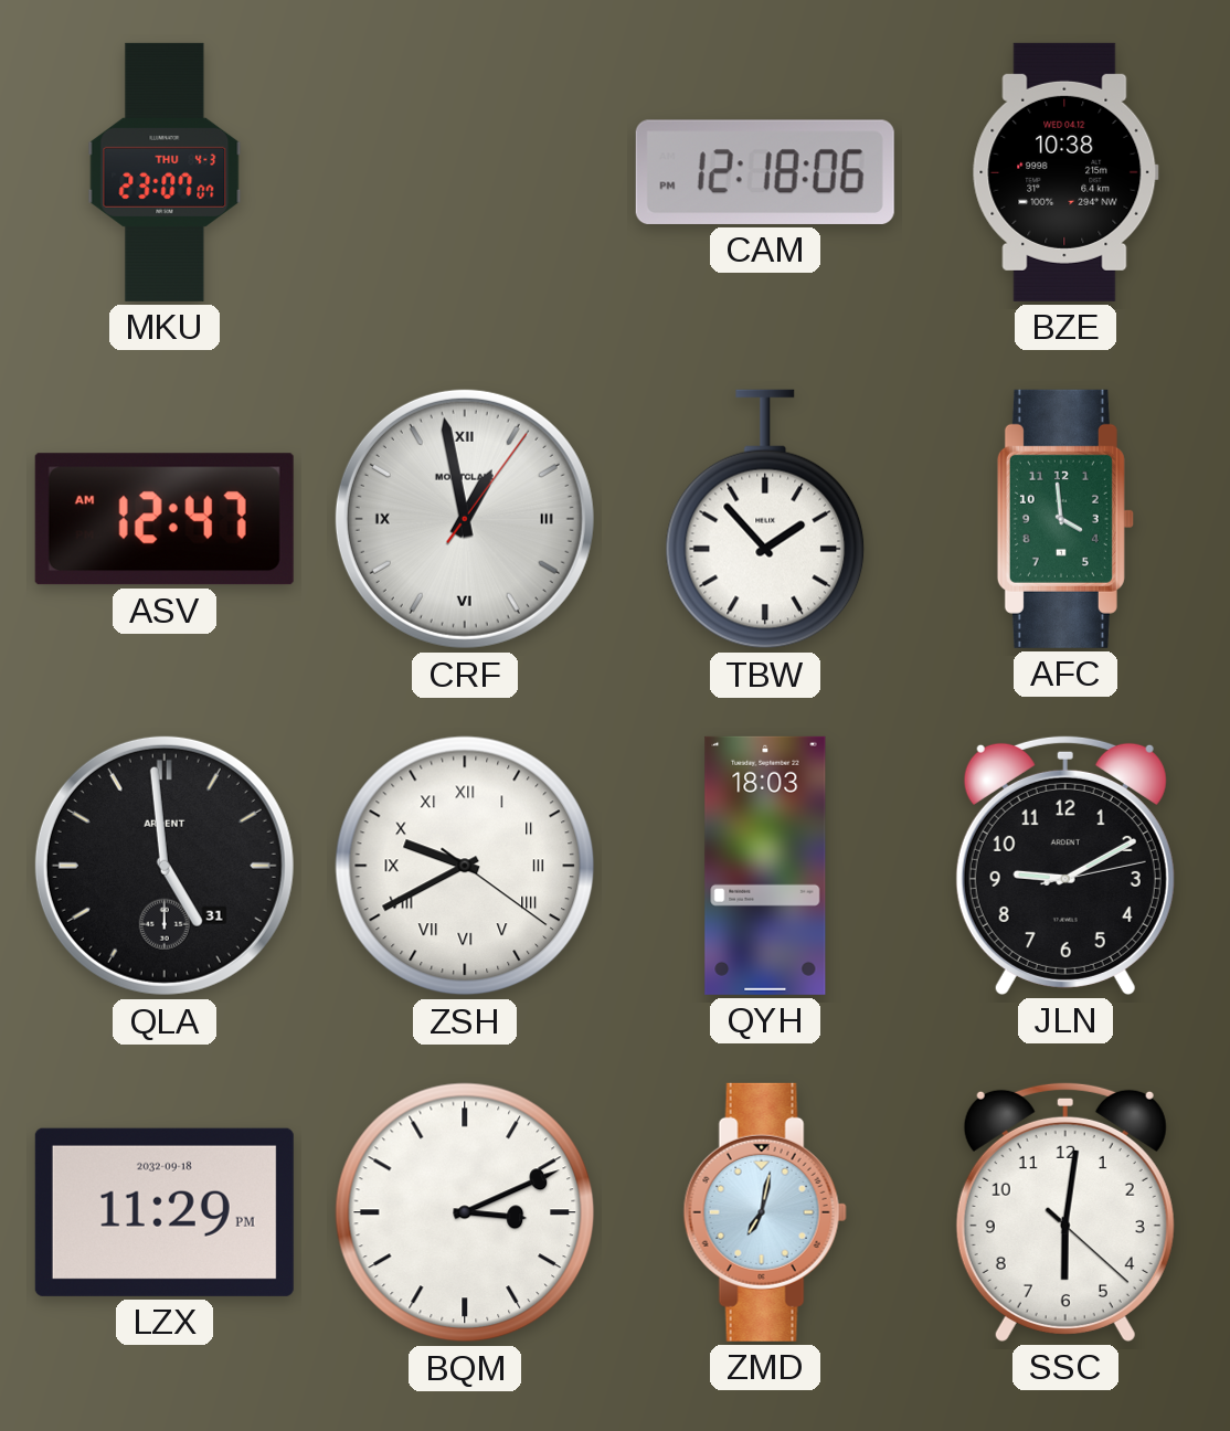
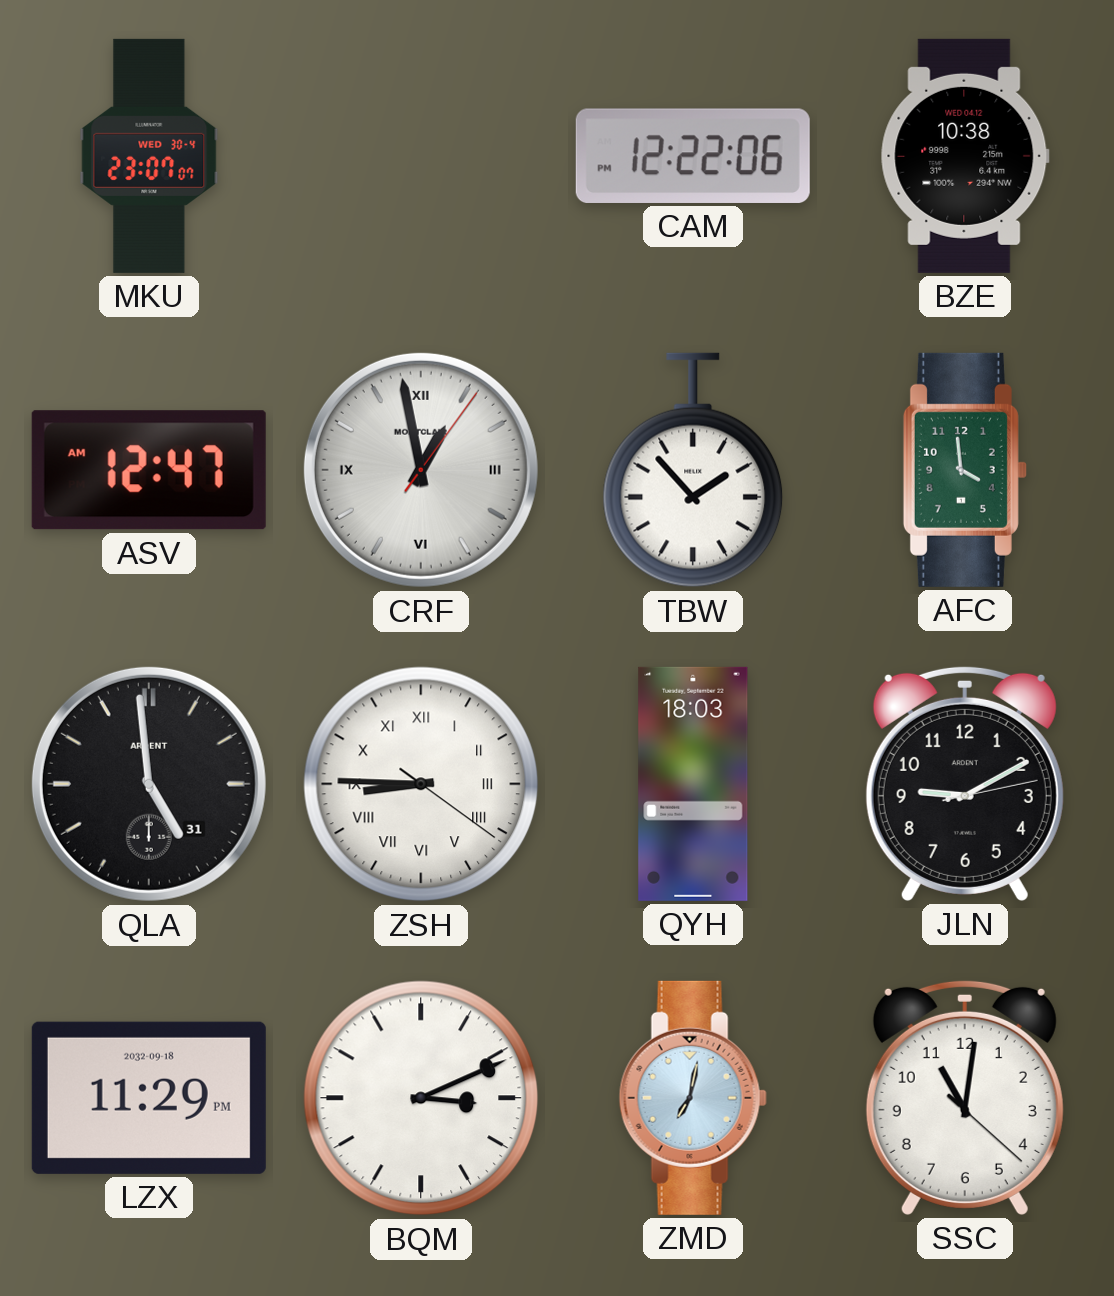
MKU date: THU 4-3 -> WED 30-4
CAM: 12:18 -> 12:22
ZSH: 9:40 -> 8:45
SSC: 6:01 -> 11:01
